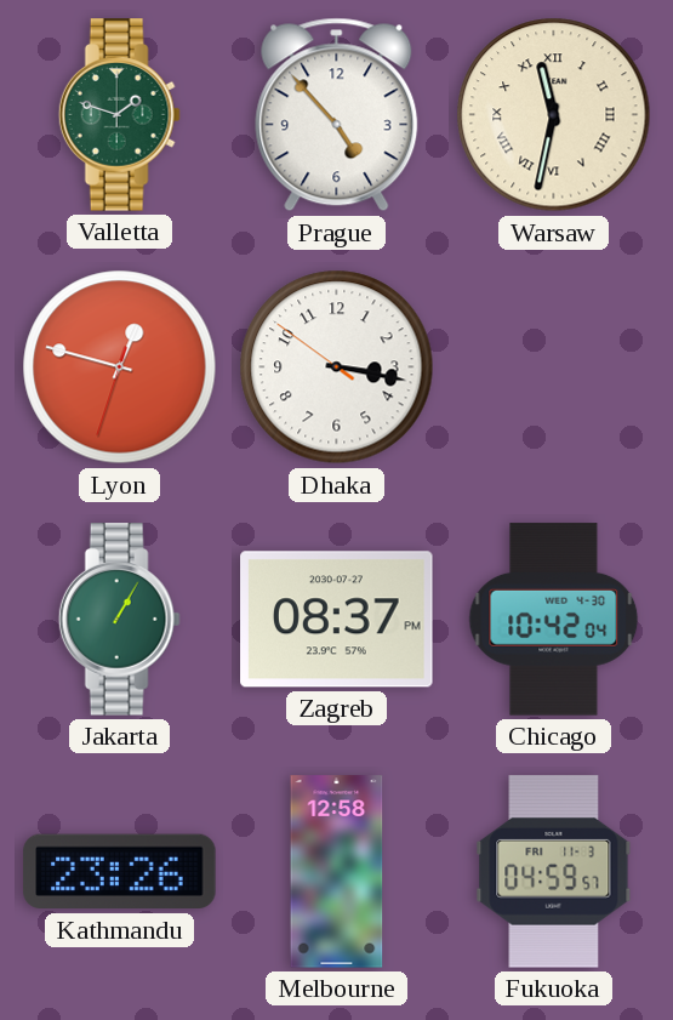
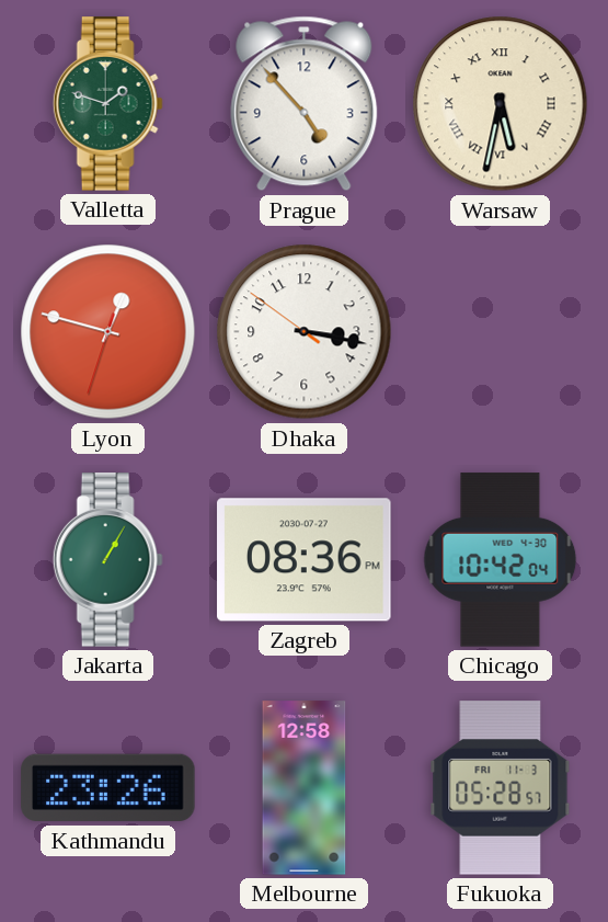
Warsaw: 11:32 -> 5:32
Zagreb: 08:37 -> 08:36
Fukuoka: 04:59 -> 05:28
